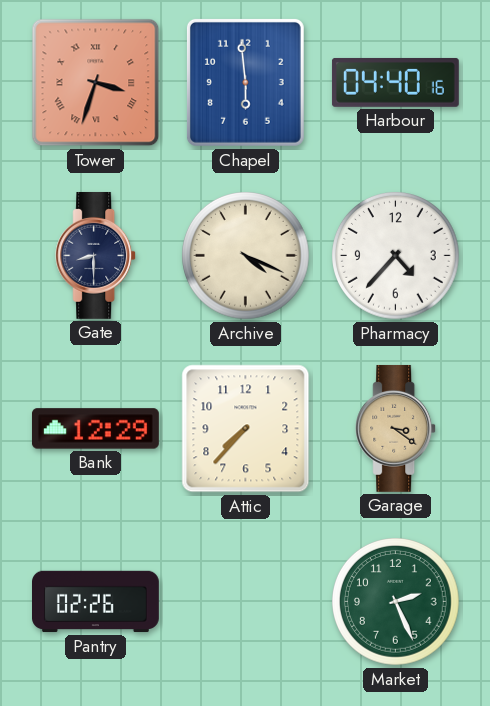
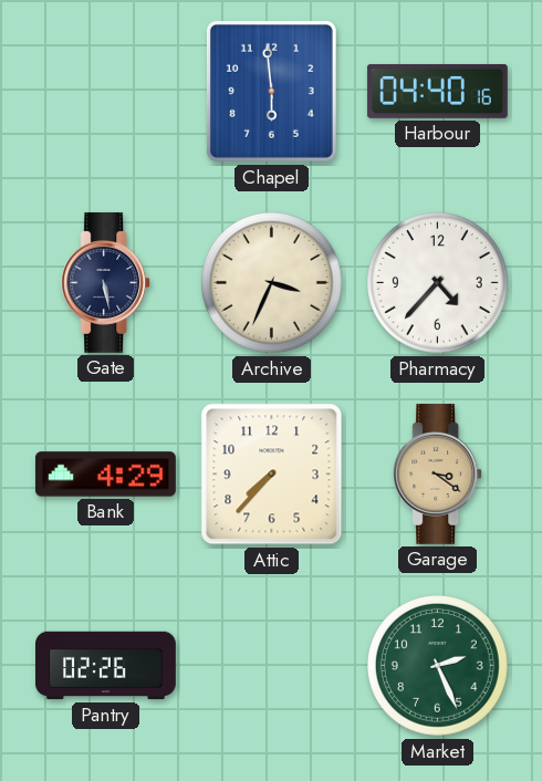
Tower: 3:33 -> none
Gate: 8:30 -> 5:28
Archive: 4:19 -> 3:34
Bank: 12:29 -> 4:29
